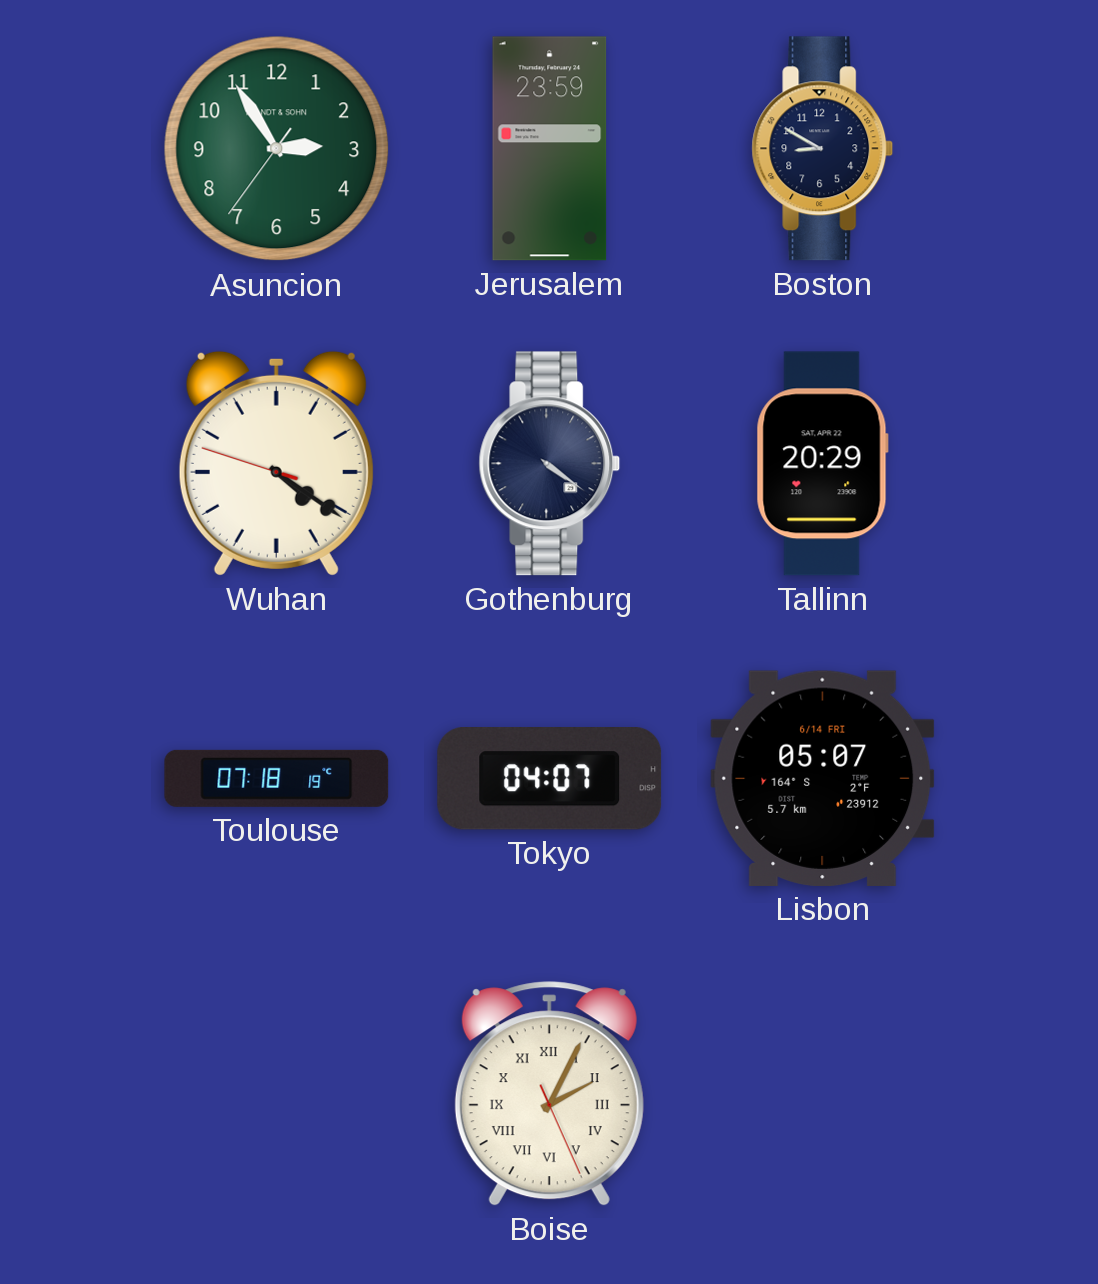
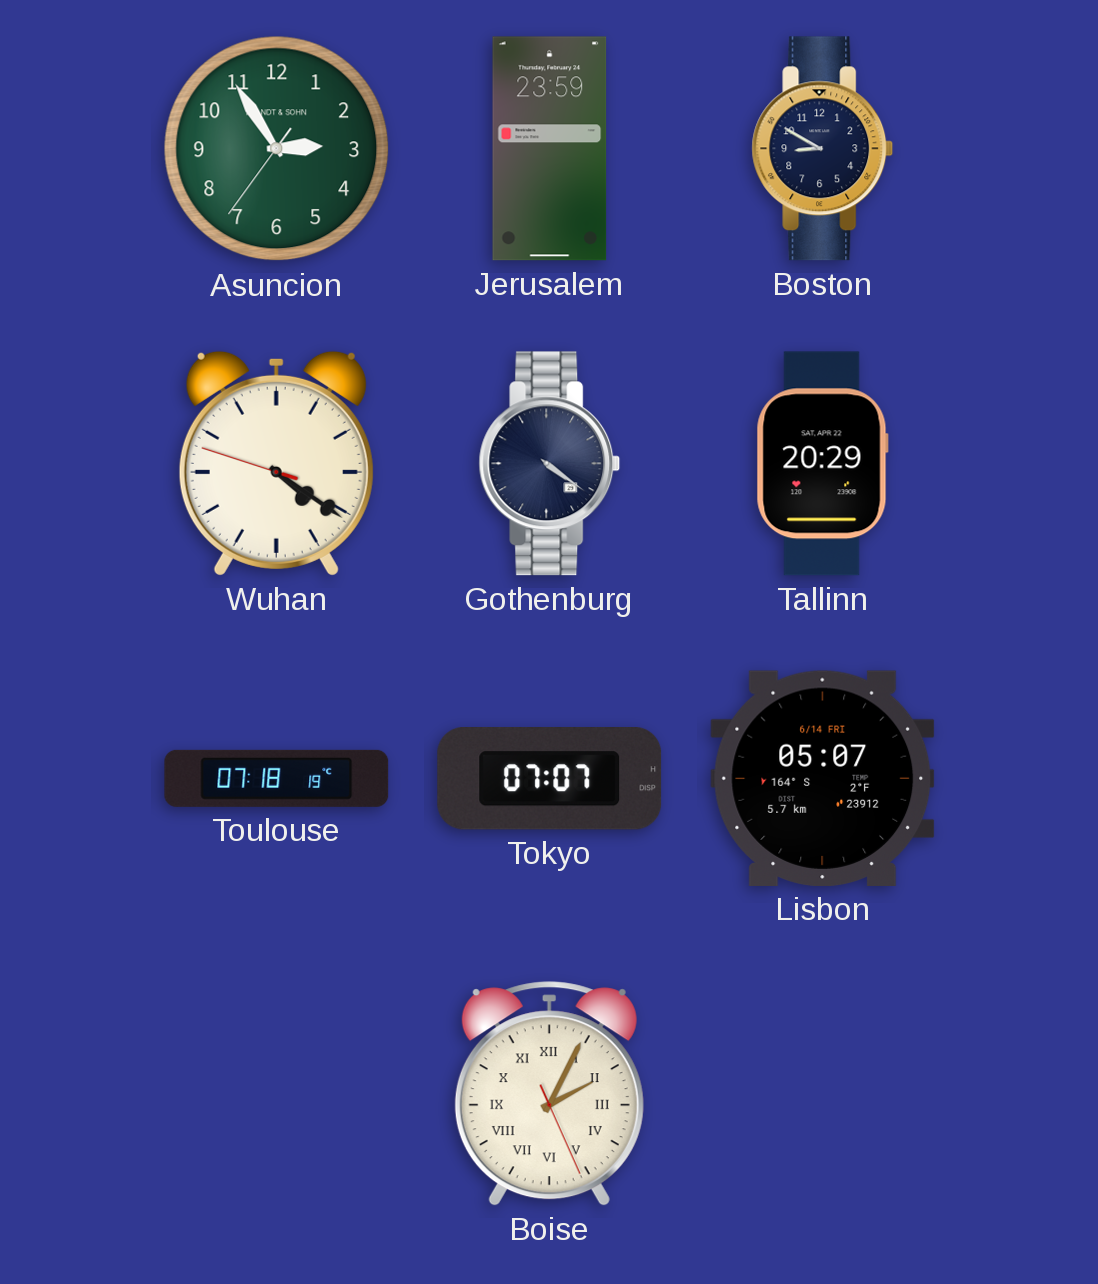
Tokyo: 04:07 -> 07:07
